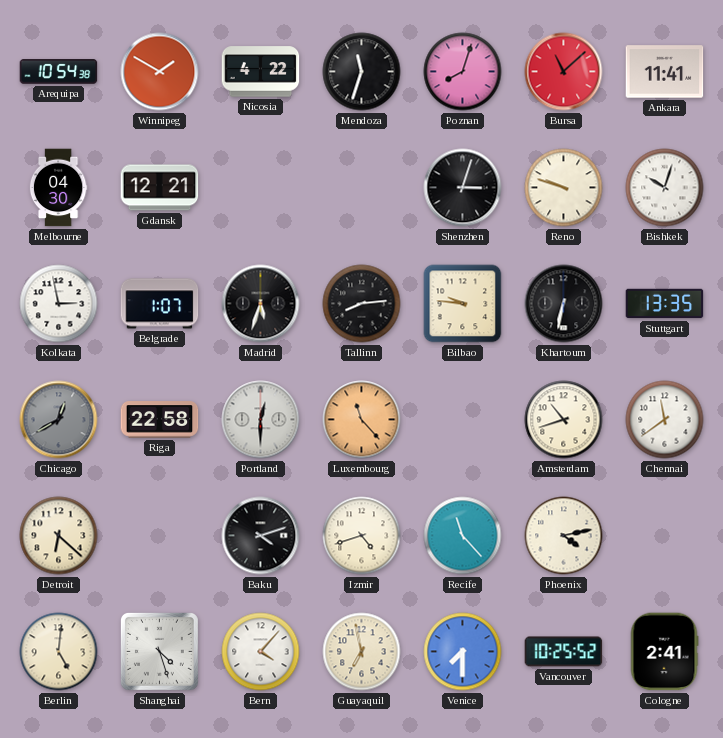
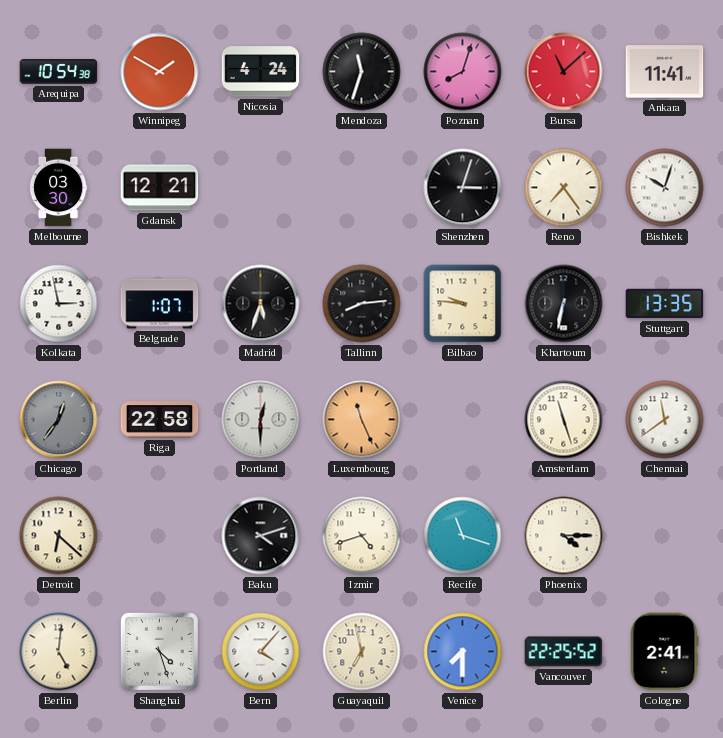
Nicosia: 4:22 -> 4:24
Melbourne: 04:30 -> 03:30
Reno: 9:48 -> 7:24
Chicago: 12:40 -> 12:36
Luxembourg: 11:23 -> 11:26
Amsterdam: 10:42 -> 11:27
Recife: 11:23 -> 11:18
Phoenix: 4:13 -> 4:15
Vancouver: 10:25 -> 22:25
